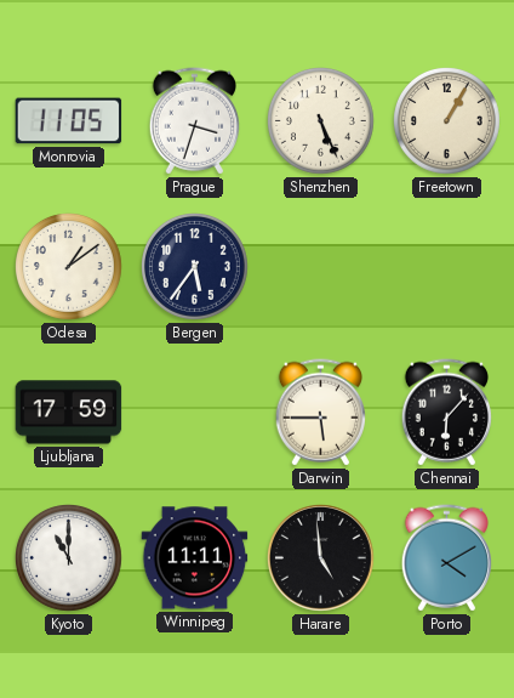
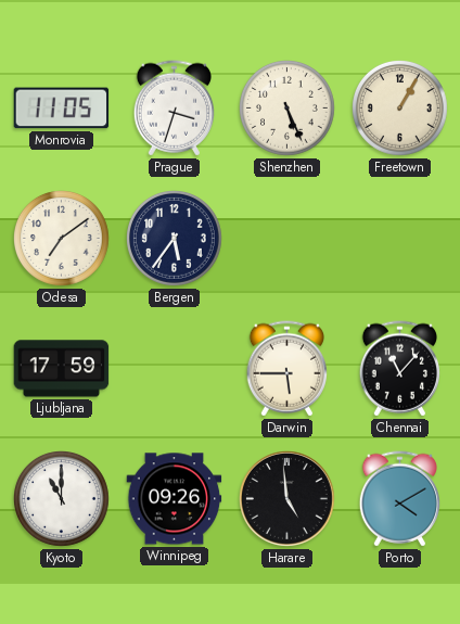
Odesa: 1:09 -> 7:09
Chennai: 6:07 -> 11:07
Winnipeg: 11:11 -> 09:26
